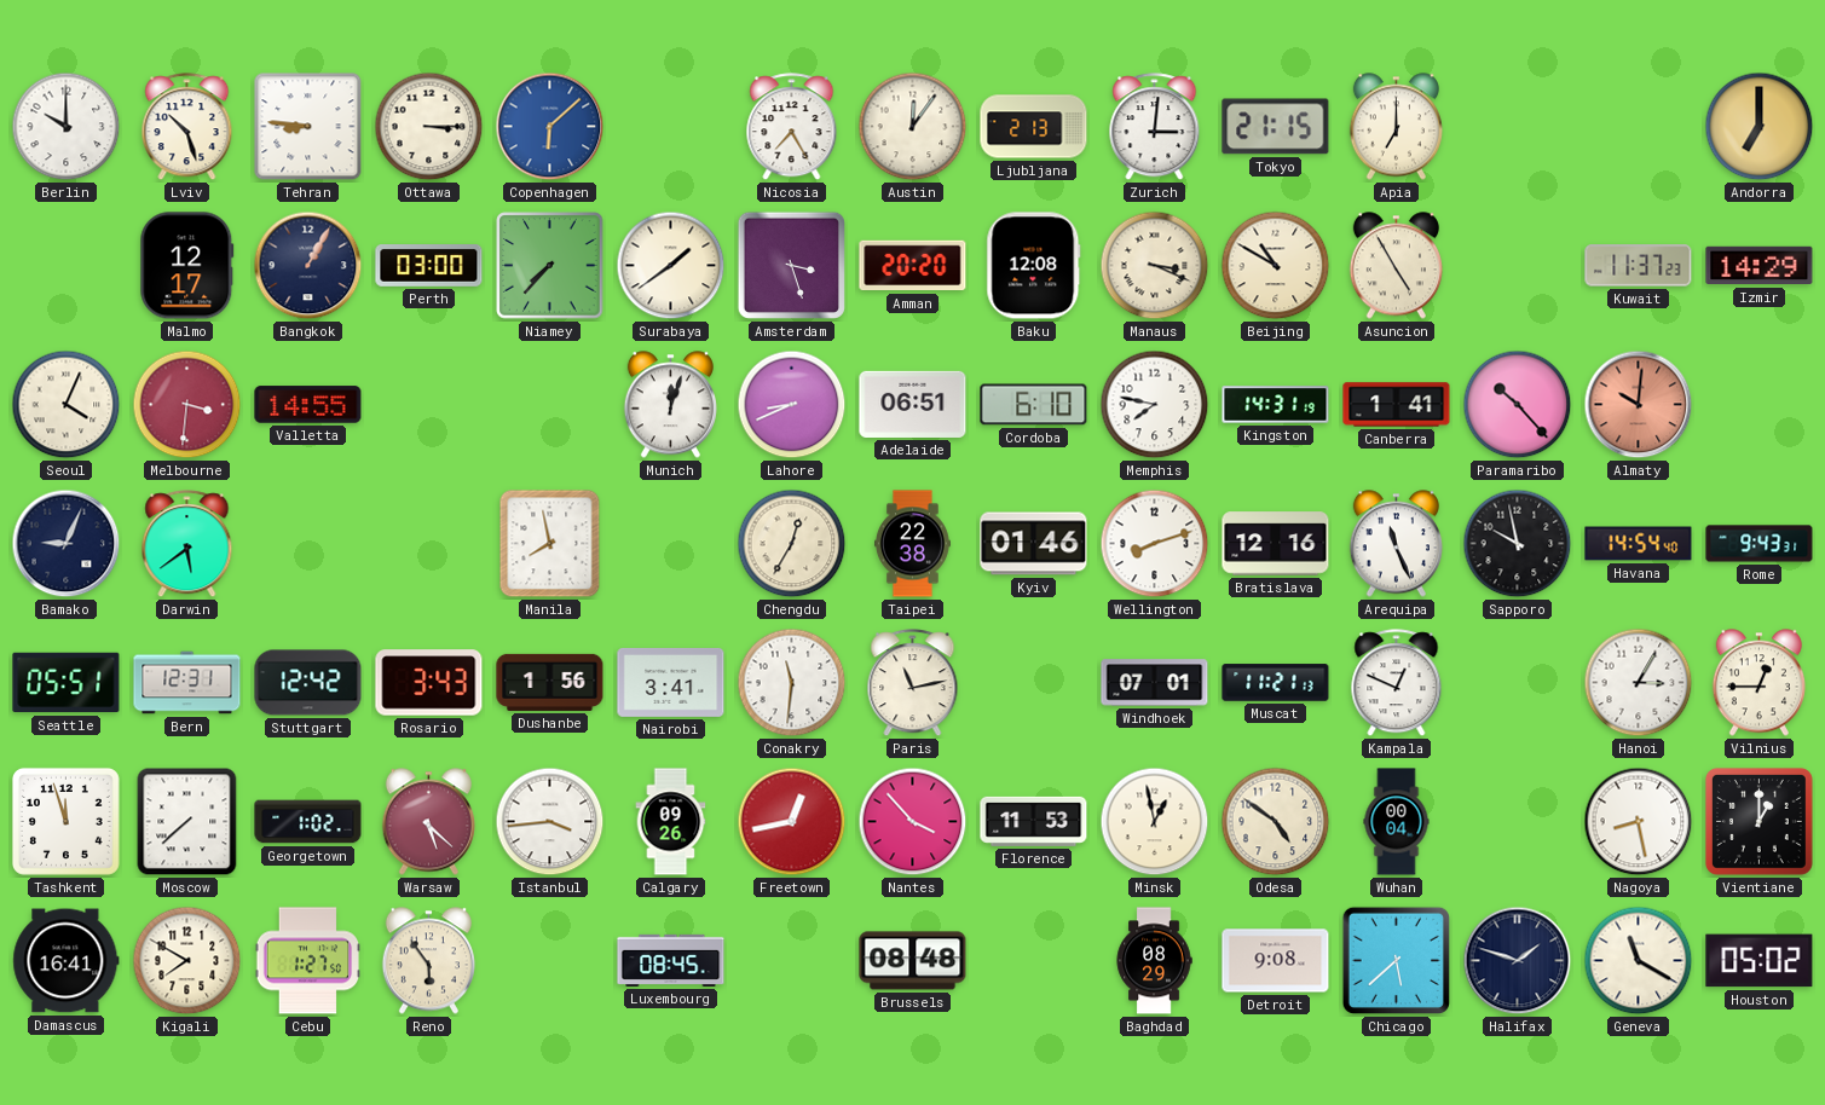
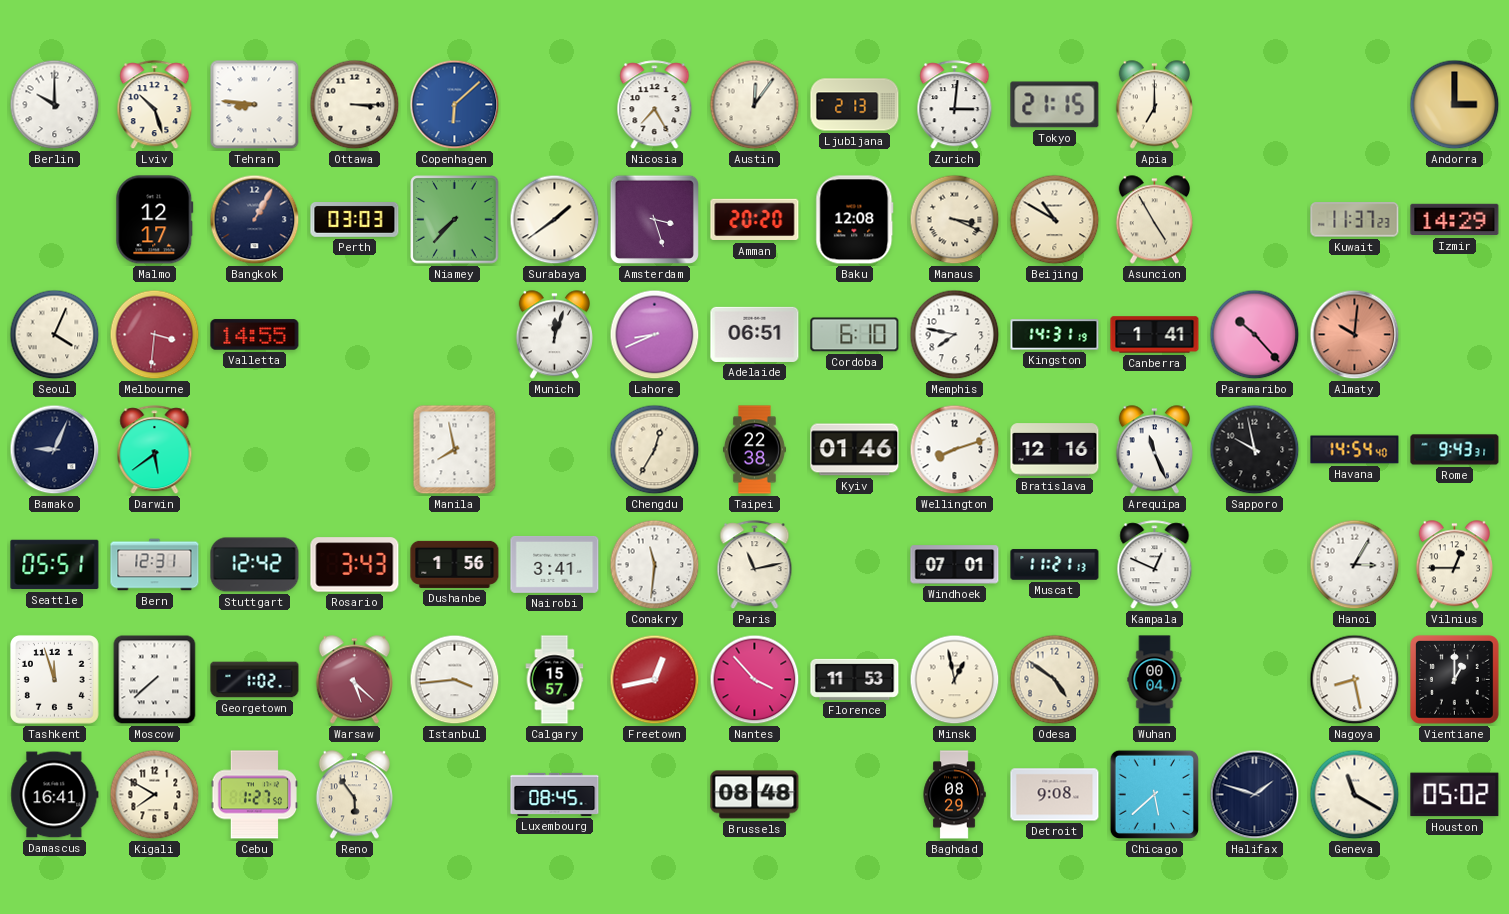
Andorra: 7:00 -> 3:00
Perth: 03:00 -> 03:03
Calgary: 09:26 -> 15:57
